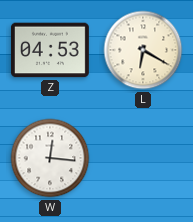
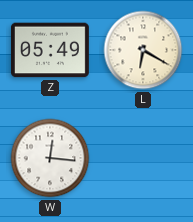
Z: 04:53 -> 05:49
